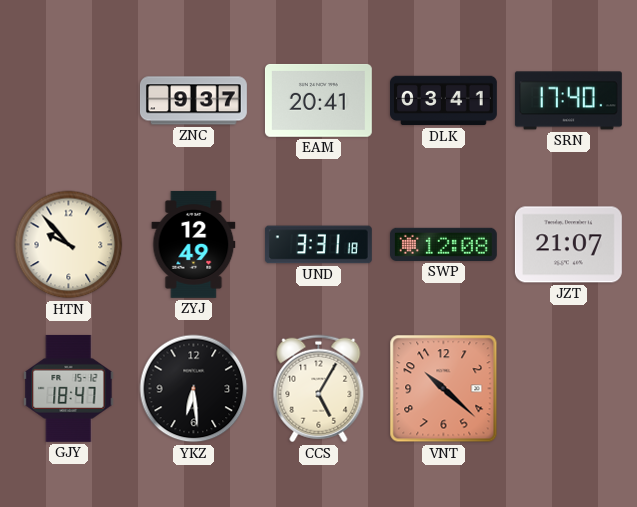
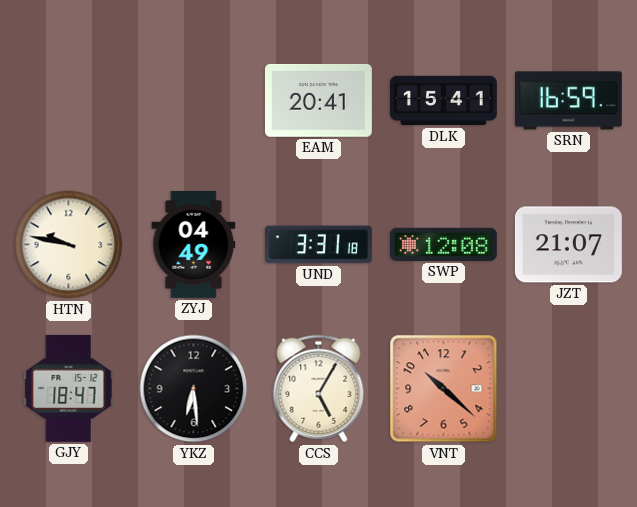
ZNC: 9:37 -> none
DLK: 03:41 -> 15:41
SRN: 17:40 -> 16:59
HTN: 9:53 -> 9:47
ZYJ: 12:49 -> 04:49
